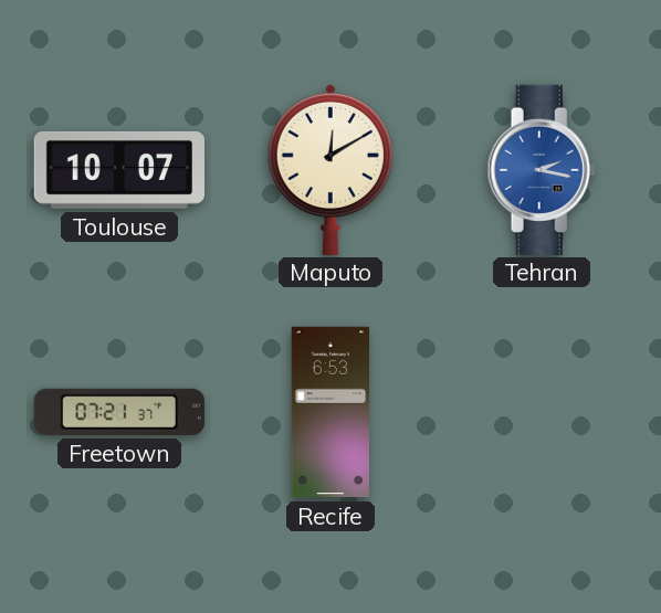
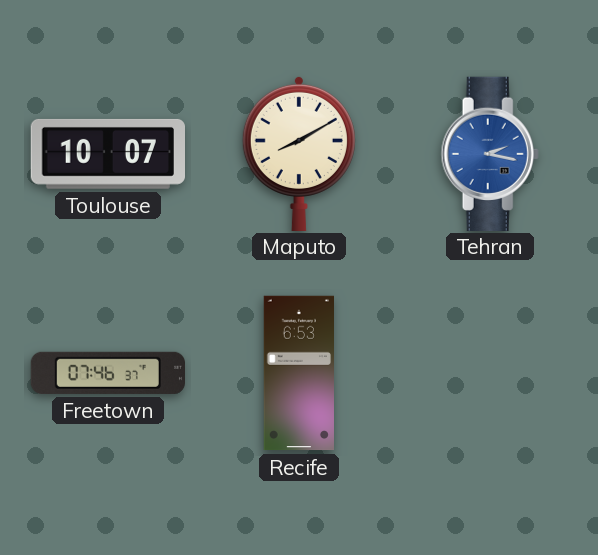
Maputo: 12:10 -> 8:10
Freetown: 07:21 -> 07:46
